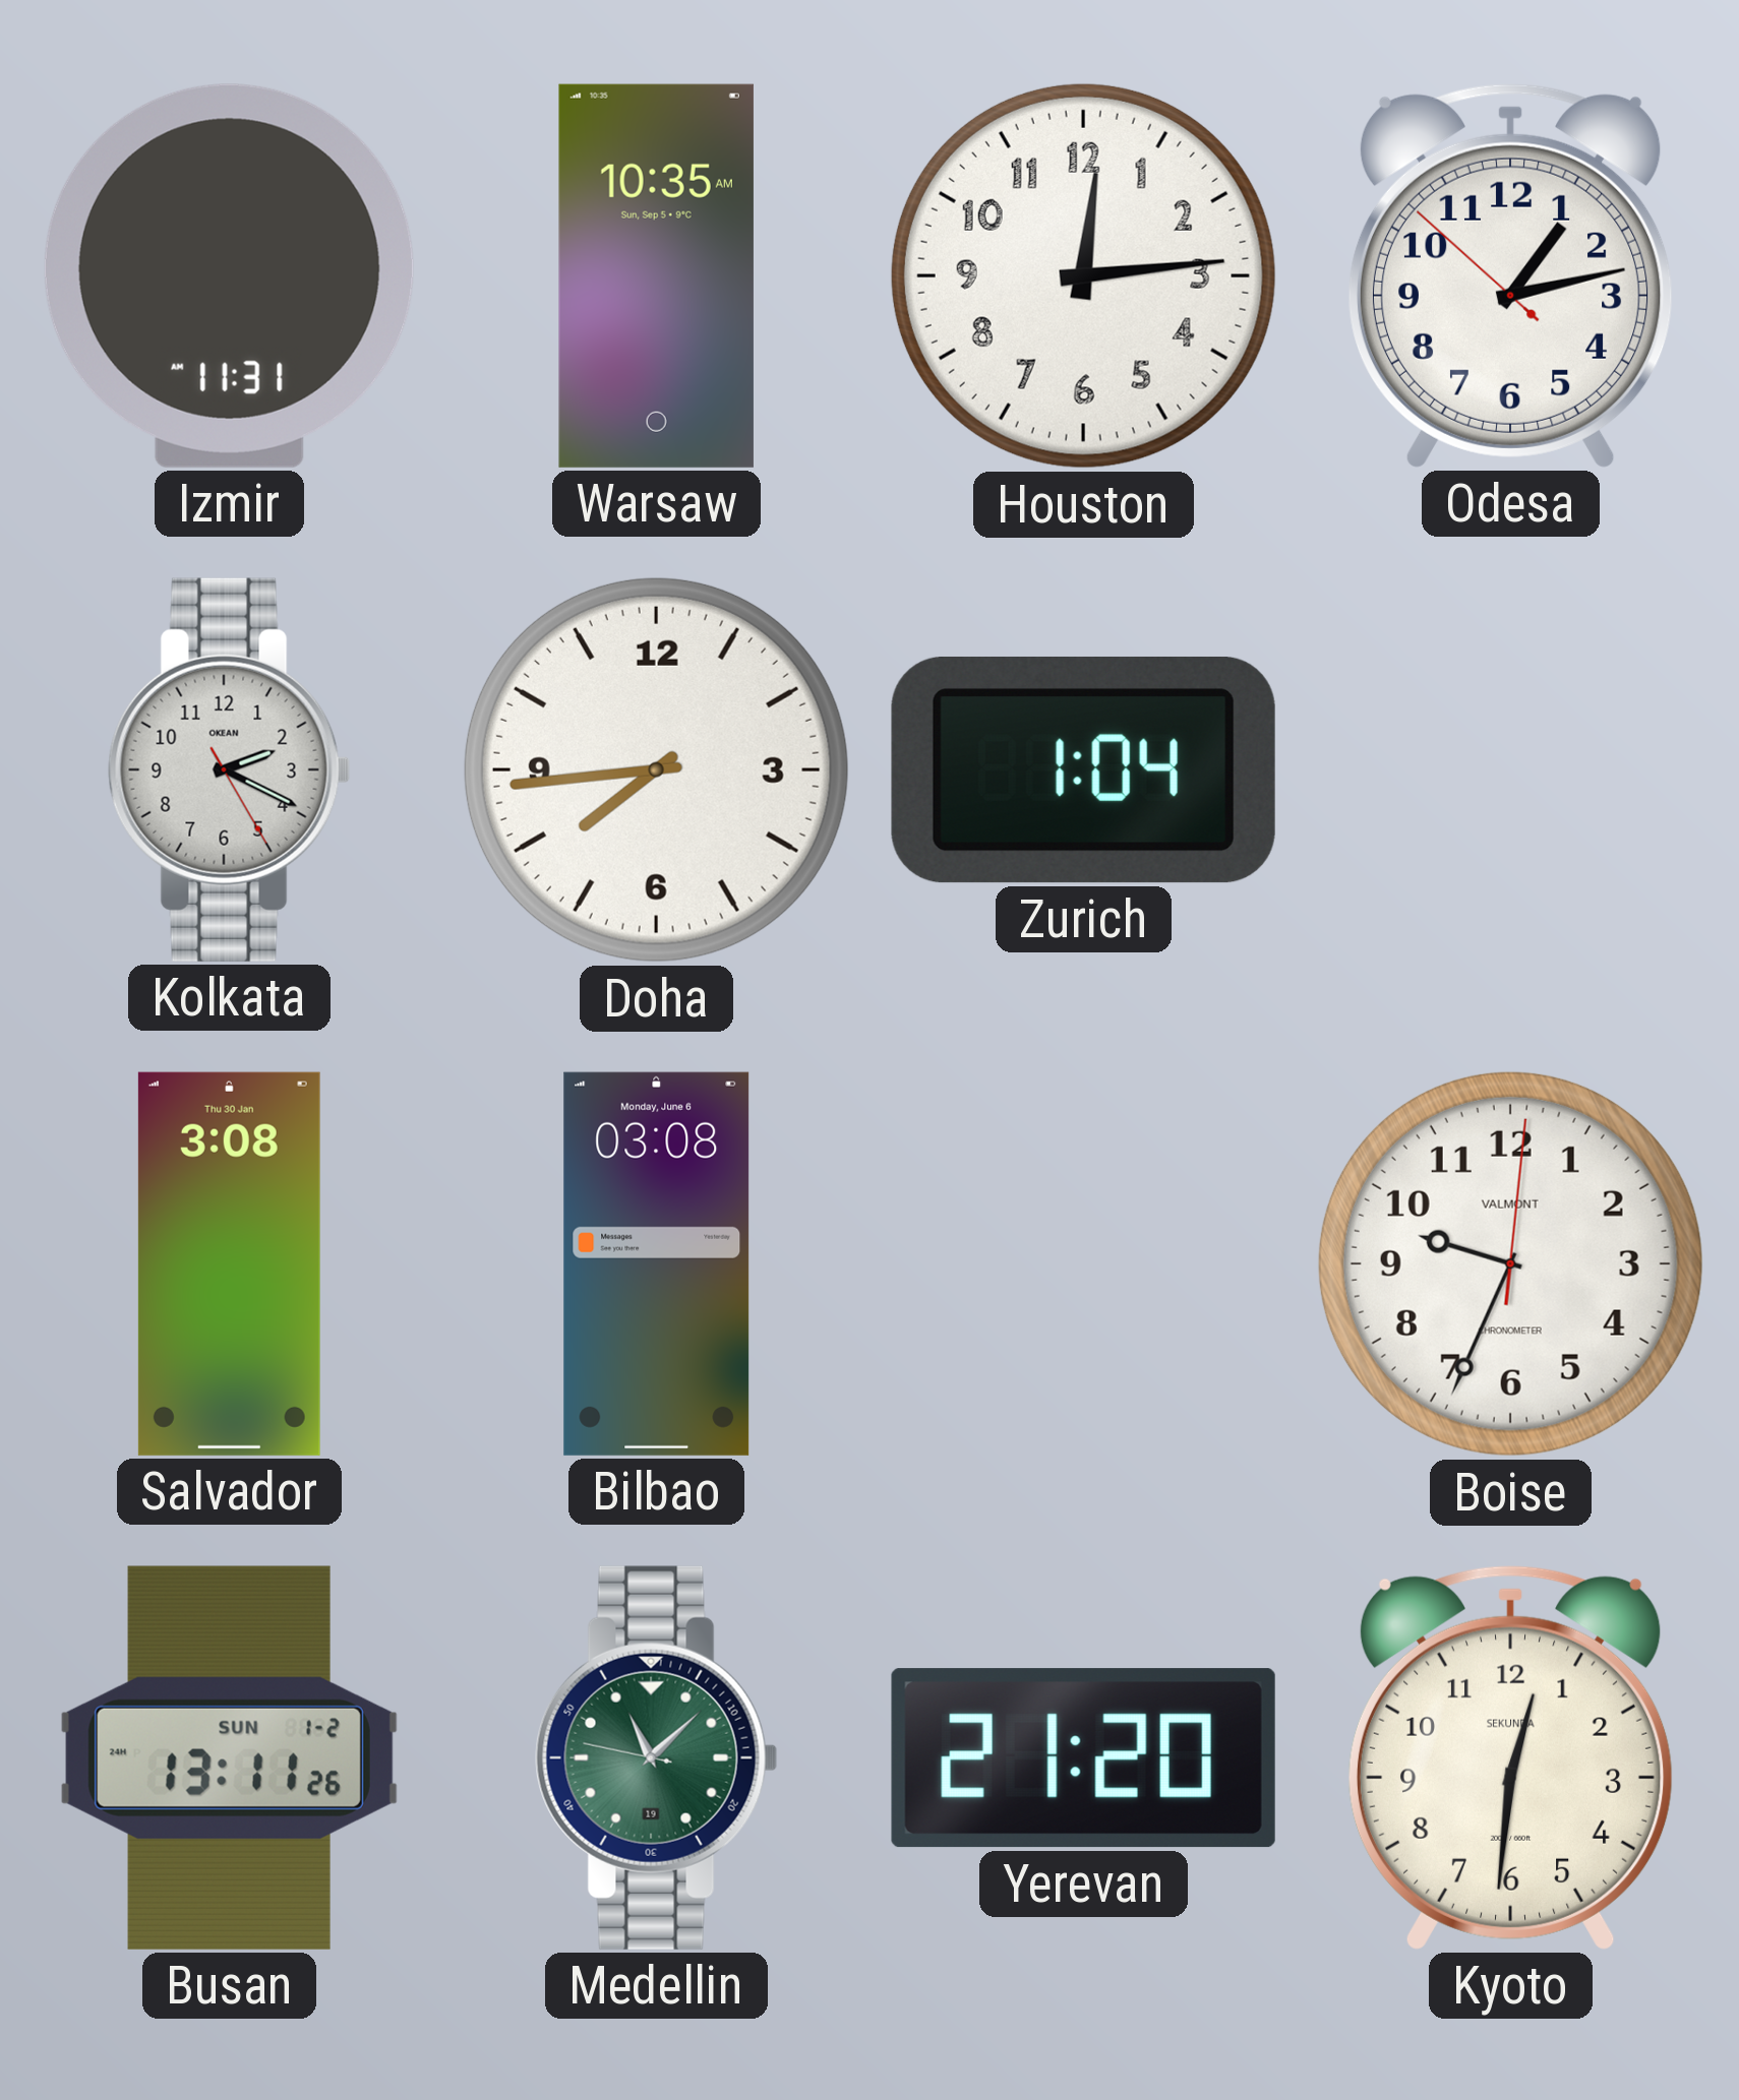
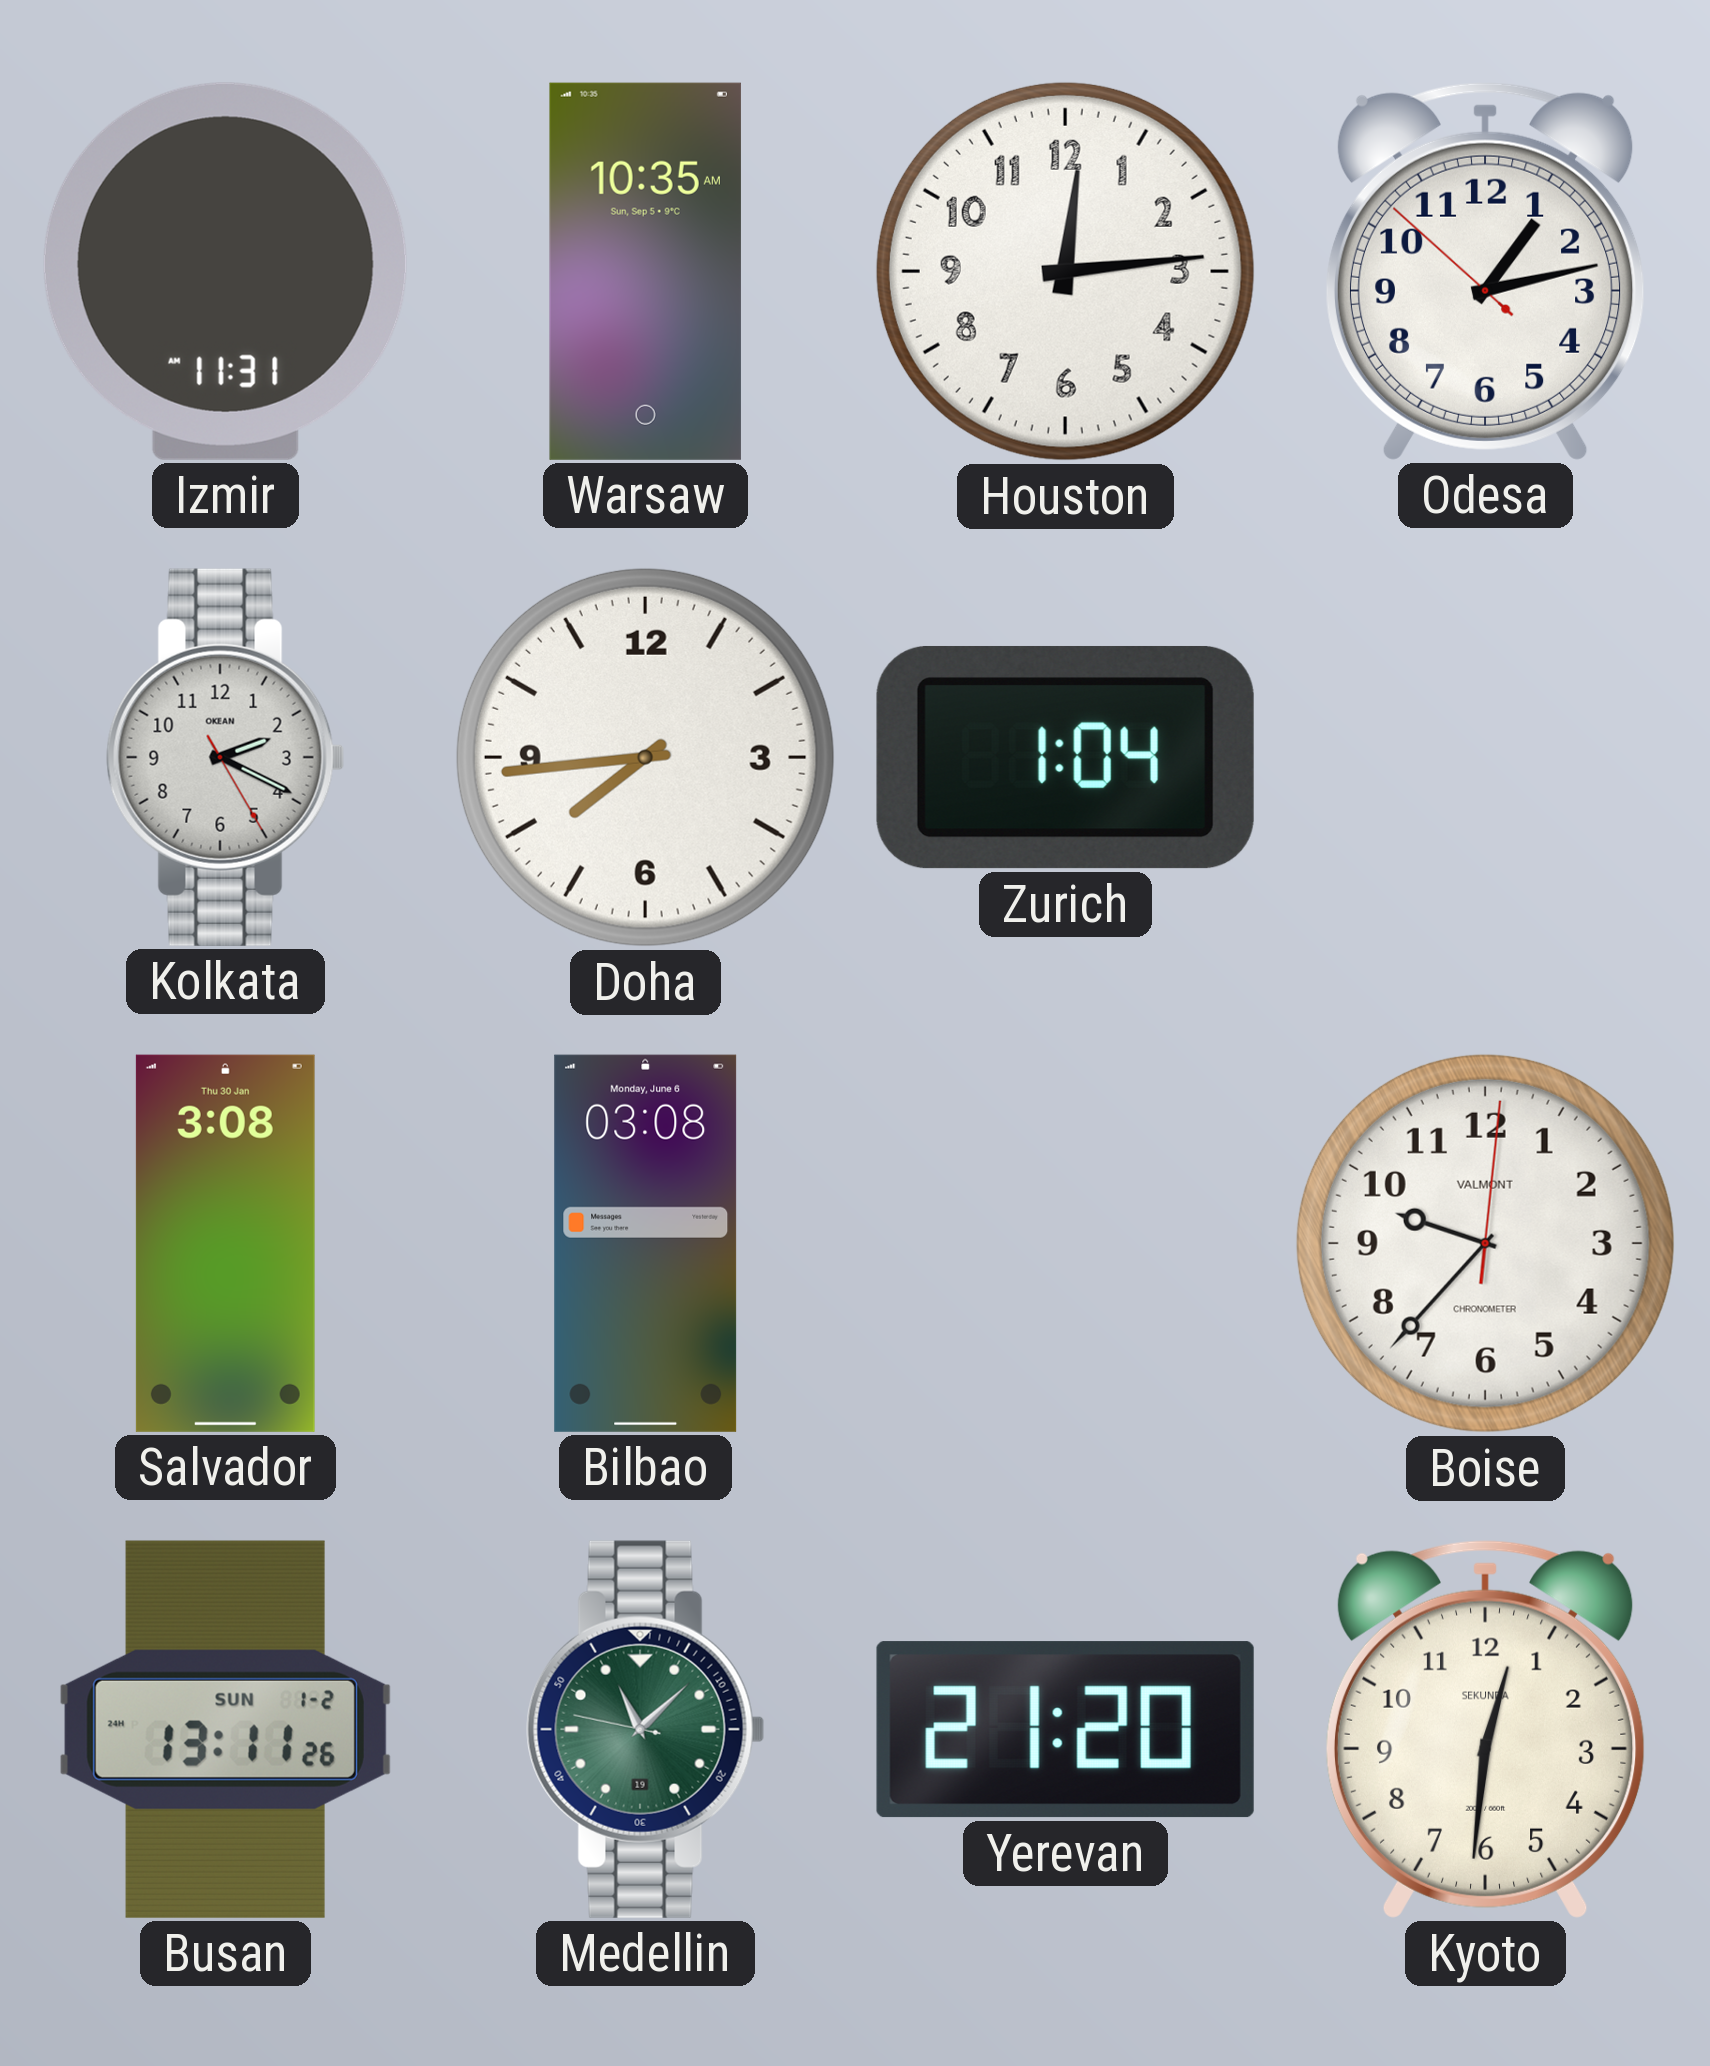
Boise: 9:34 -> 9:37
